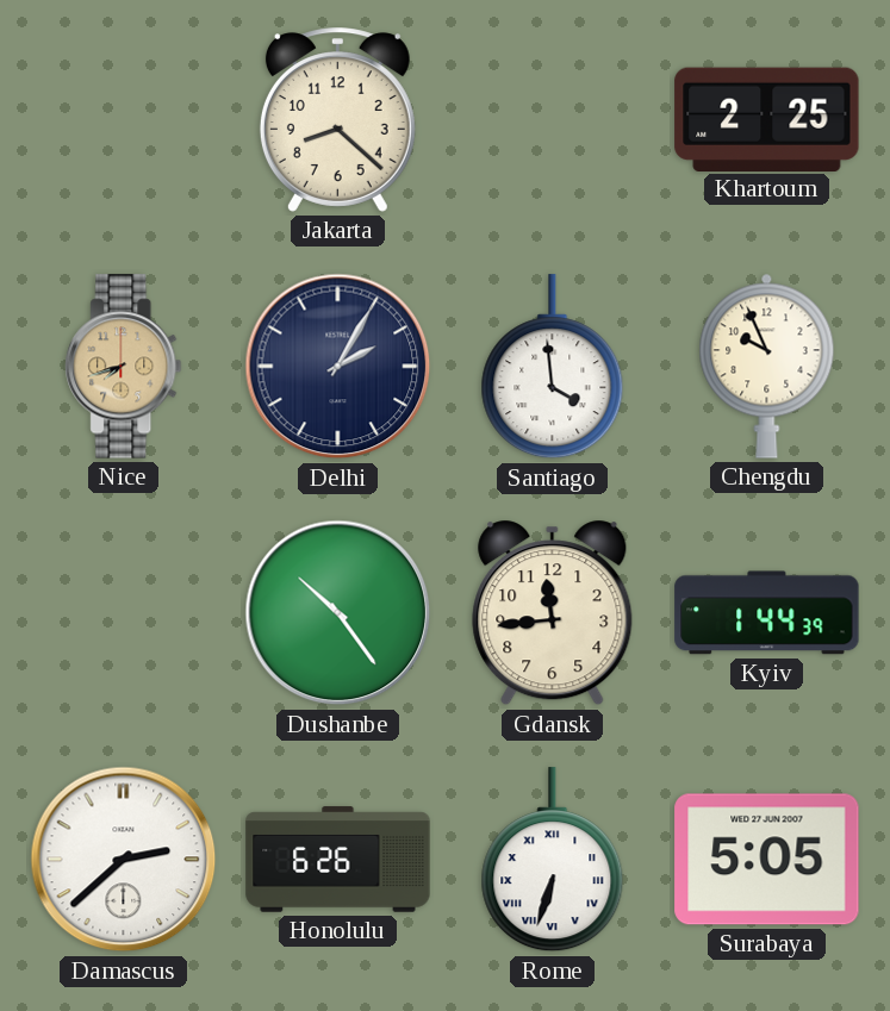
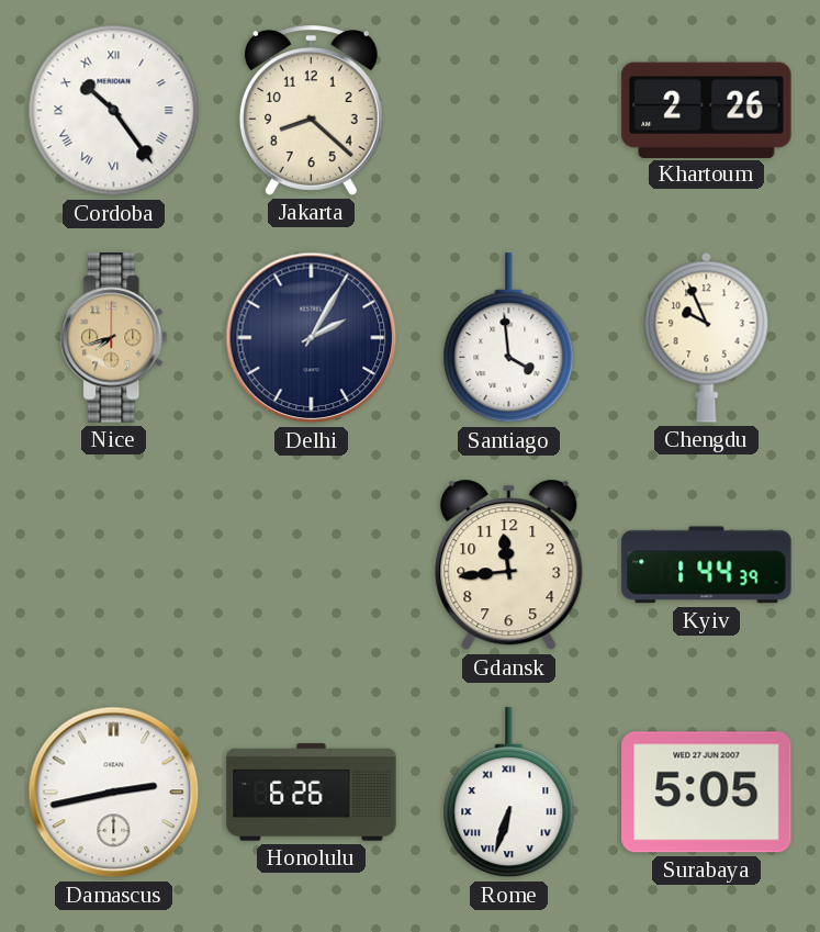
Cordoba: none -> 10:24
Khartoum: 2:25 -> 2:26
Dushanbe: 10:24 -> none
Damascus: 2:38 -> 2:43
